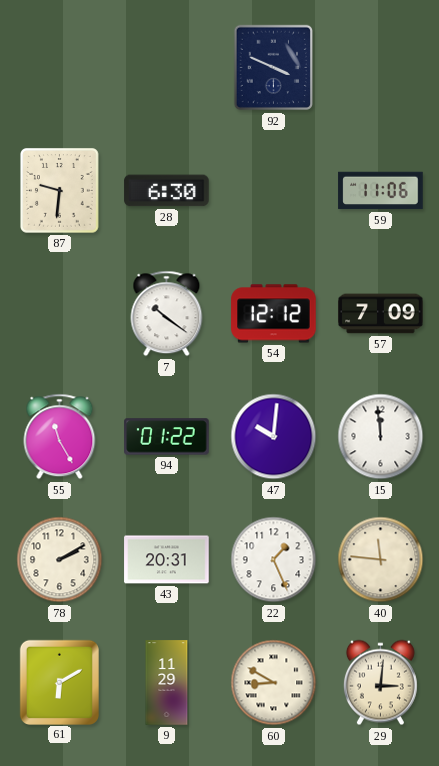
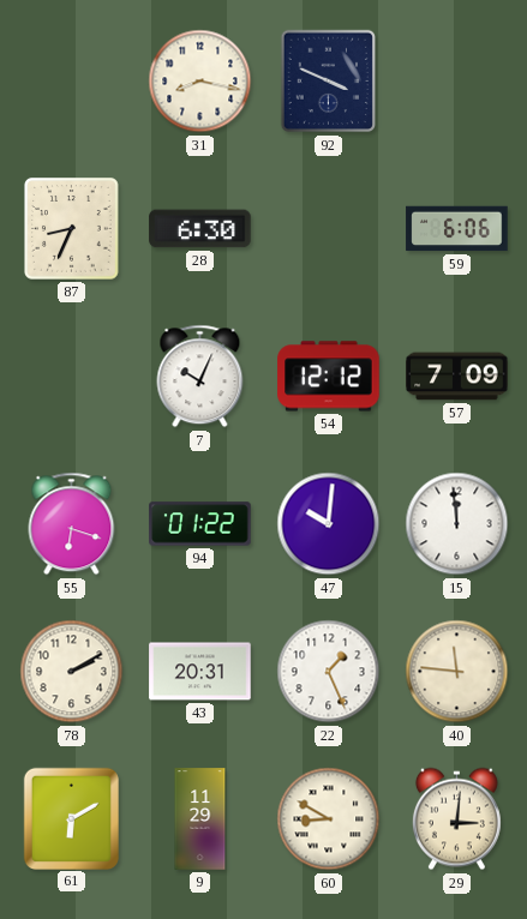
31: none -> 8:17
87: 9:31 -> 8:34
59: 11:06 -> 6:06
7: 10:21 -> 10:04
55: 11:25 -> 6:18
